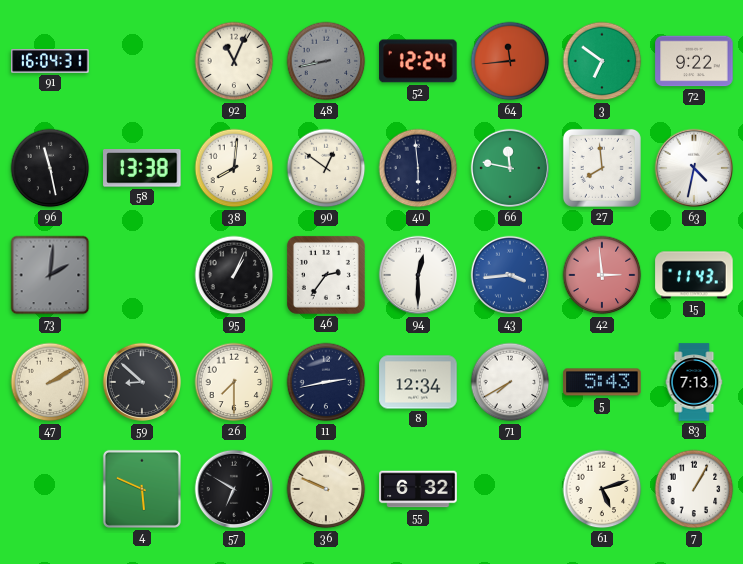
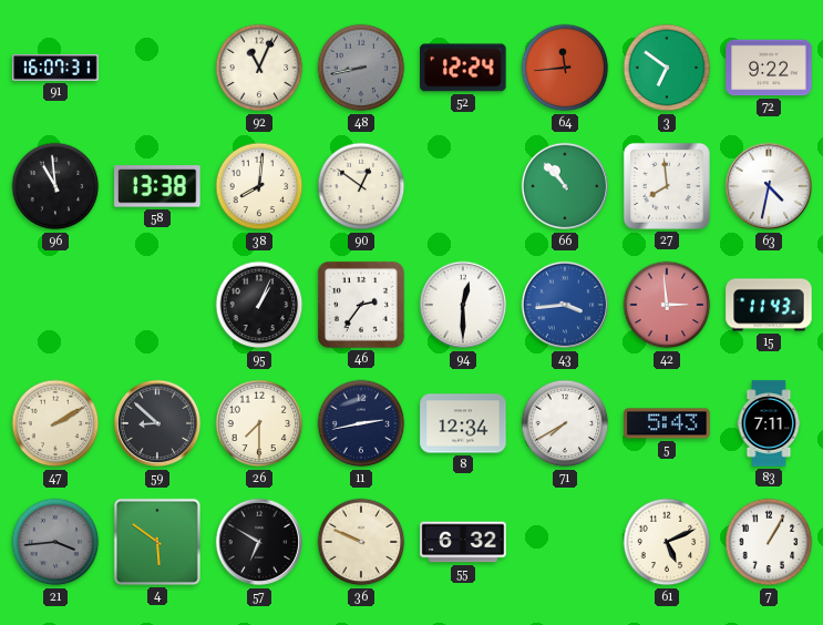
91: 16:04 -> 16:07
96: 11:28 -> 10:59
40: 5:59 -> none
66: 11:47 -> 10:53
73: 2:01 -> none
83: 7:13 -> 7:11
21: none -> 3:44
4: 5:49 -> 5:51
61: 5:12 -> 5:11
